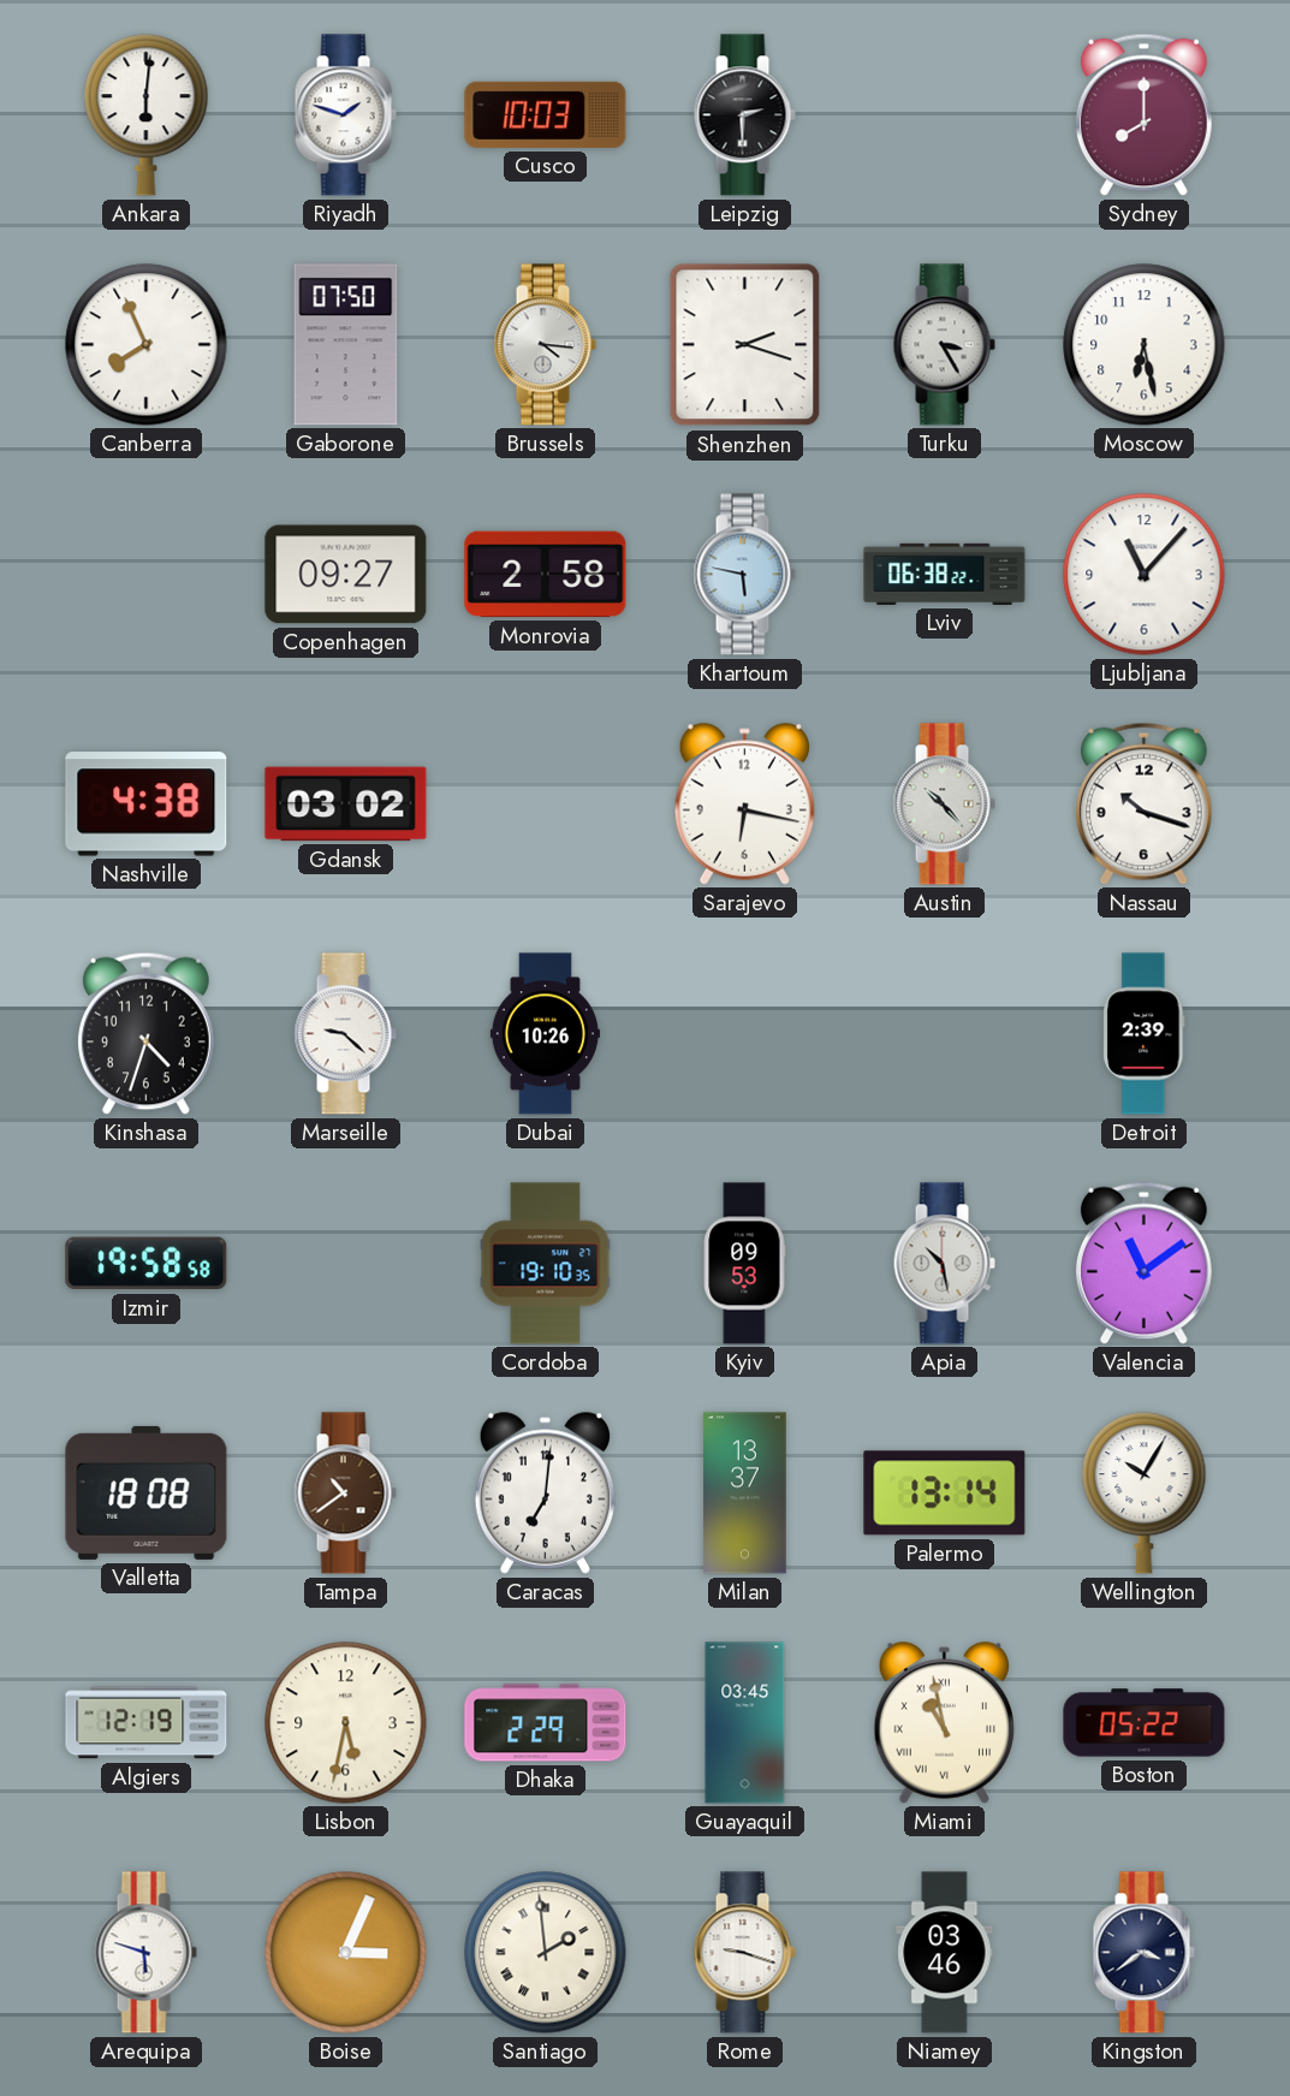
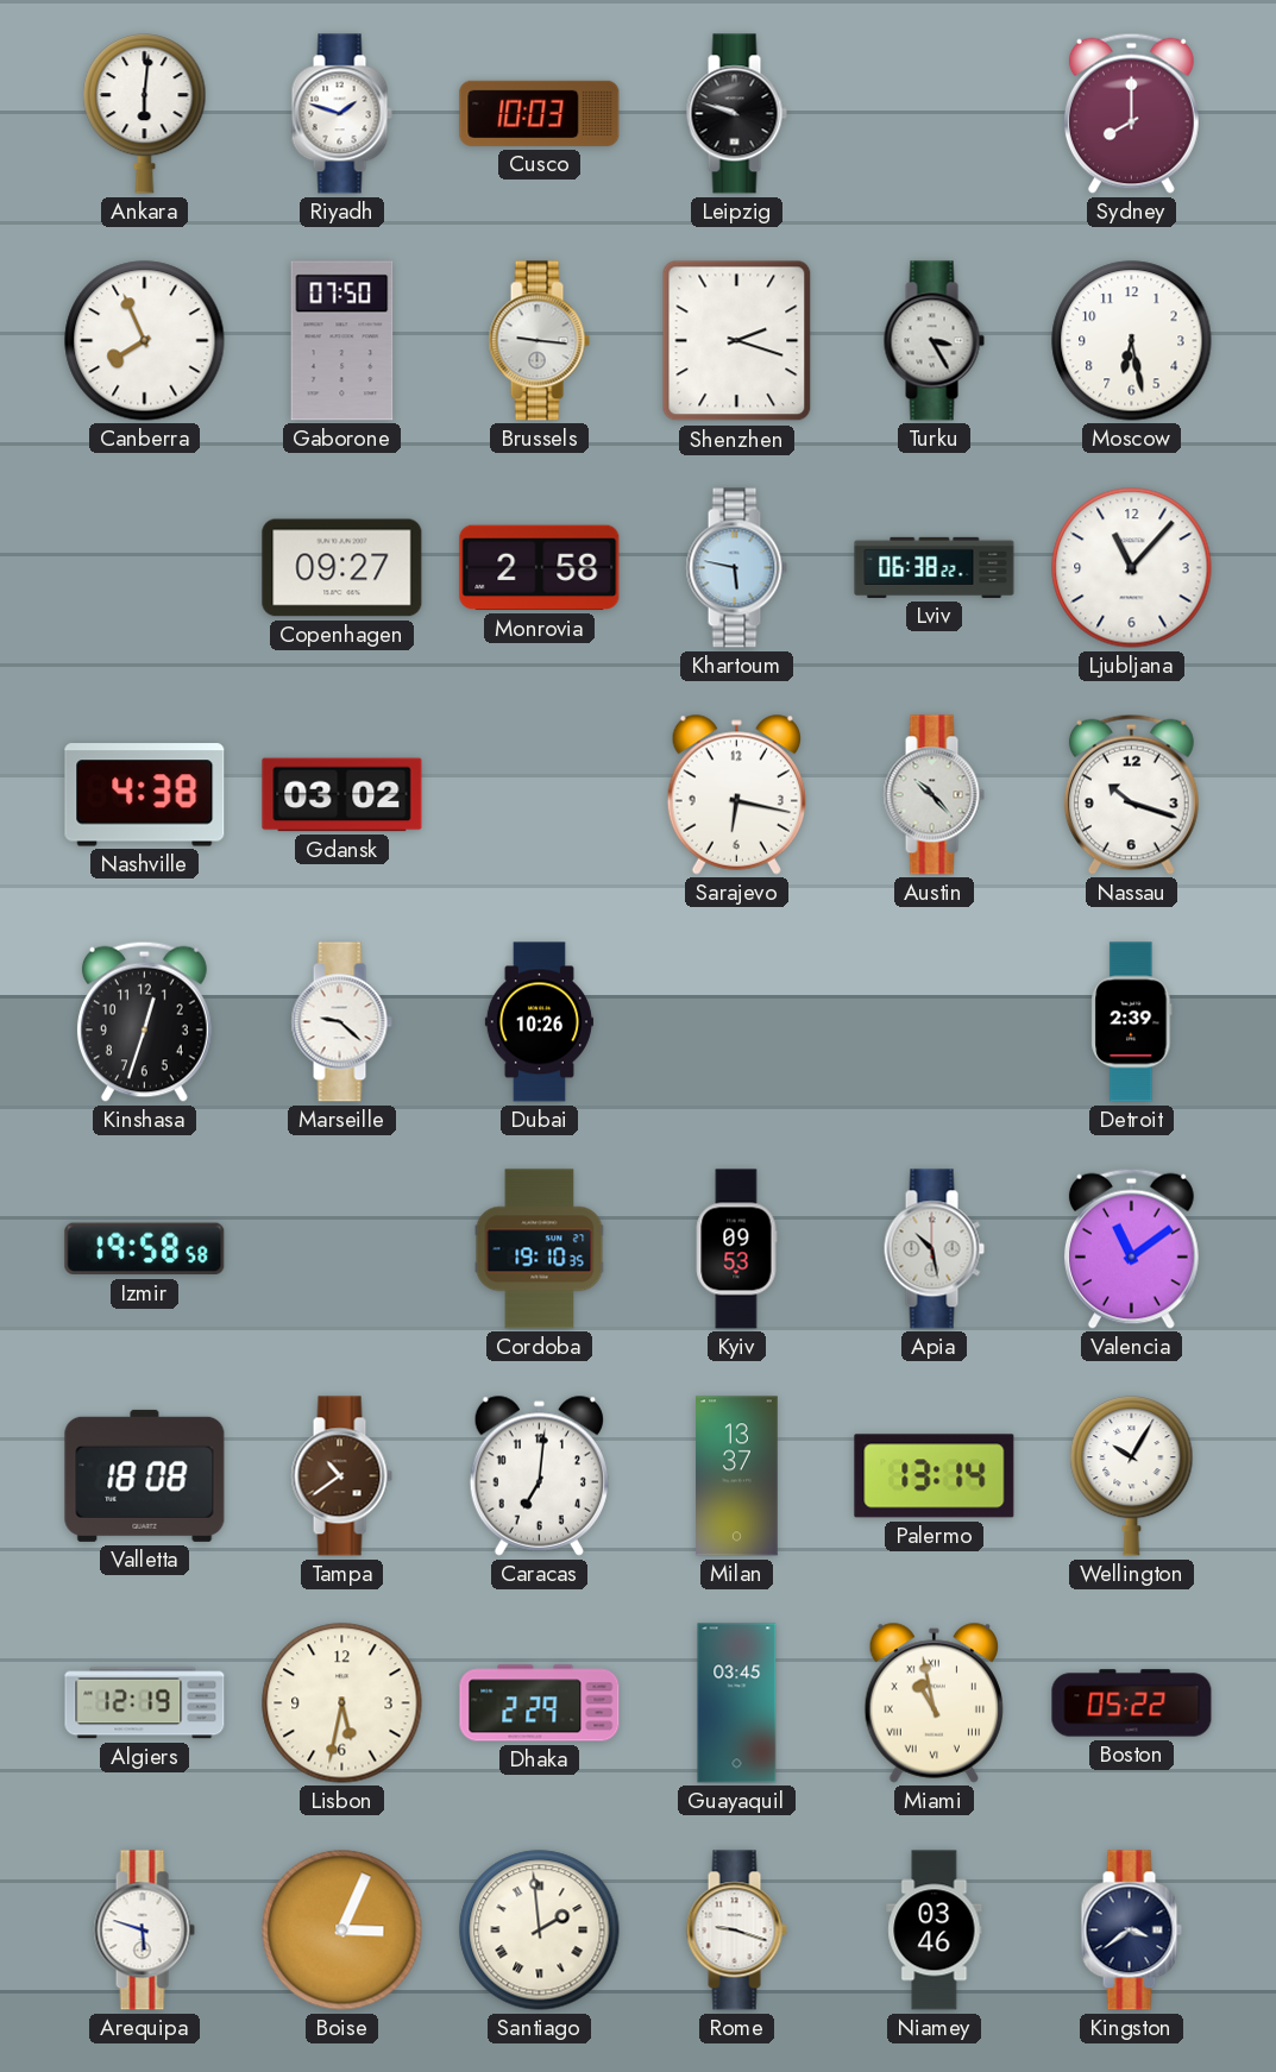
Leipzig: 2:30 -> 9:48
Brussels: 4:16 -> 9:16
Kinshasa: 4:33 -> 12:33
